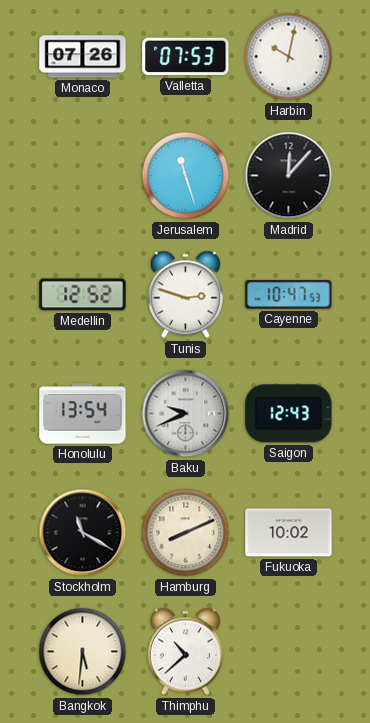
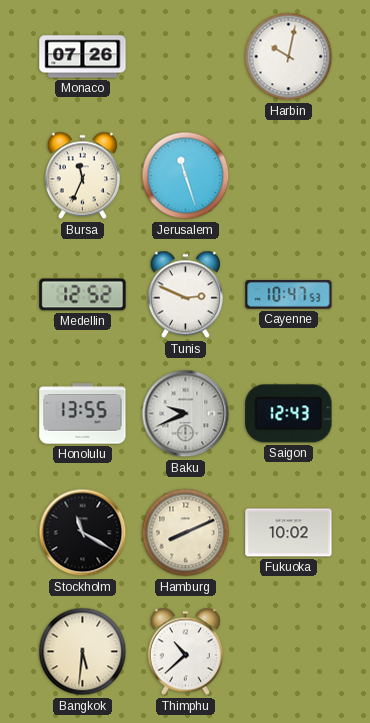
Valletta: 07:53 -> none
Bursa: none -> 11:34
Madrid: 12:07 -> none
Tunis: 2:48 -> 2:49
Honolulu: 13:54 -> 13:55
